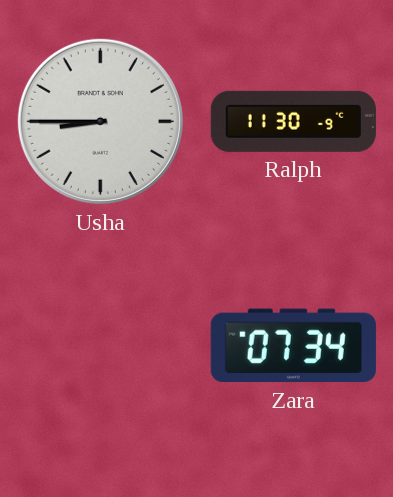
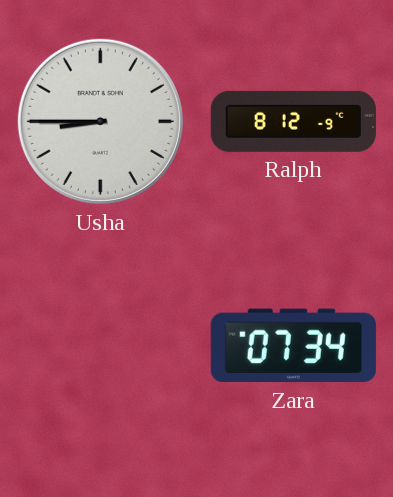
Ralph: 11:30 -> 8:12
